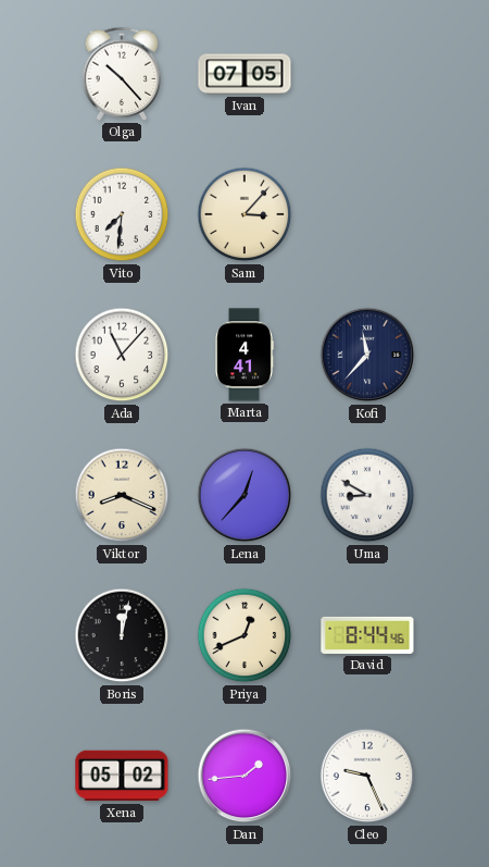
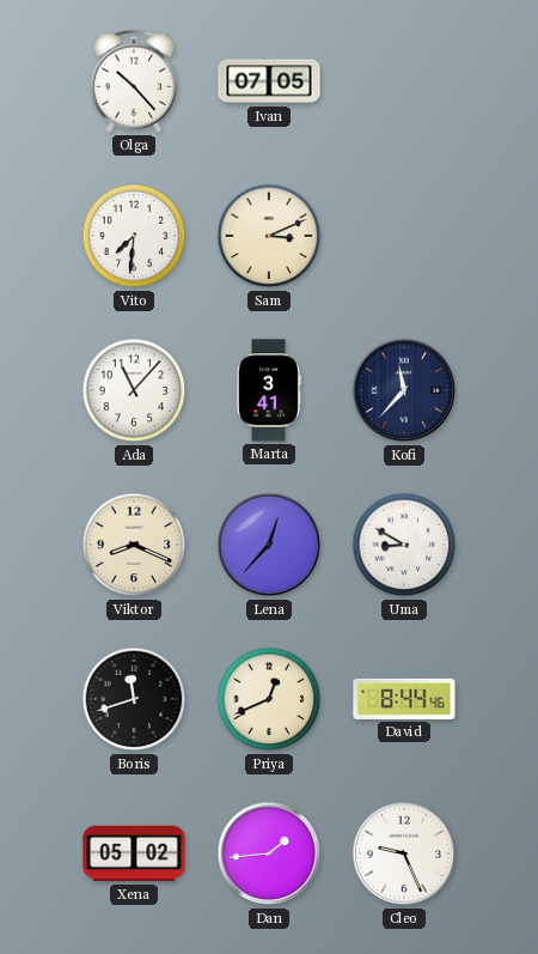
Sam: 3:07 -> 3:11
Marta: 4:41 -> 3:41
Boris: 12:02 -> 11:42
